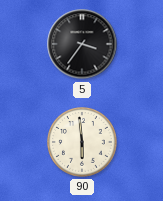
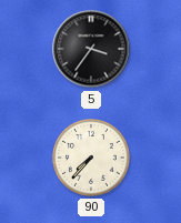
90: 5:59 -> 7:37
